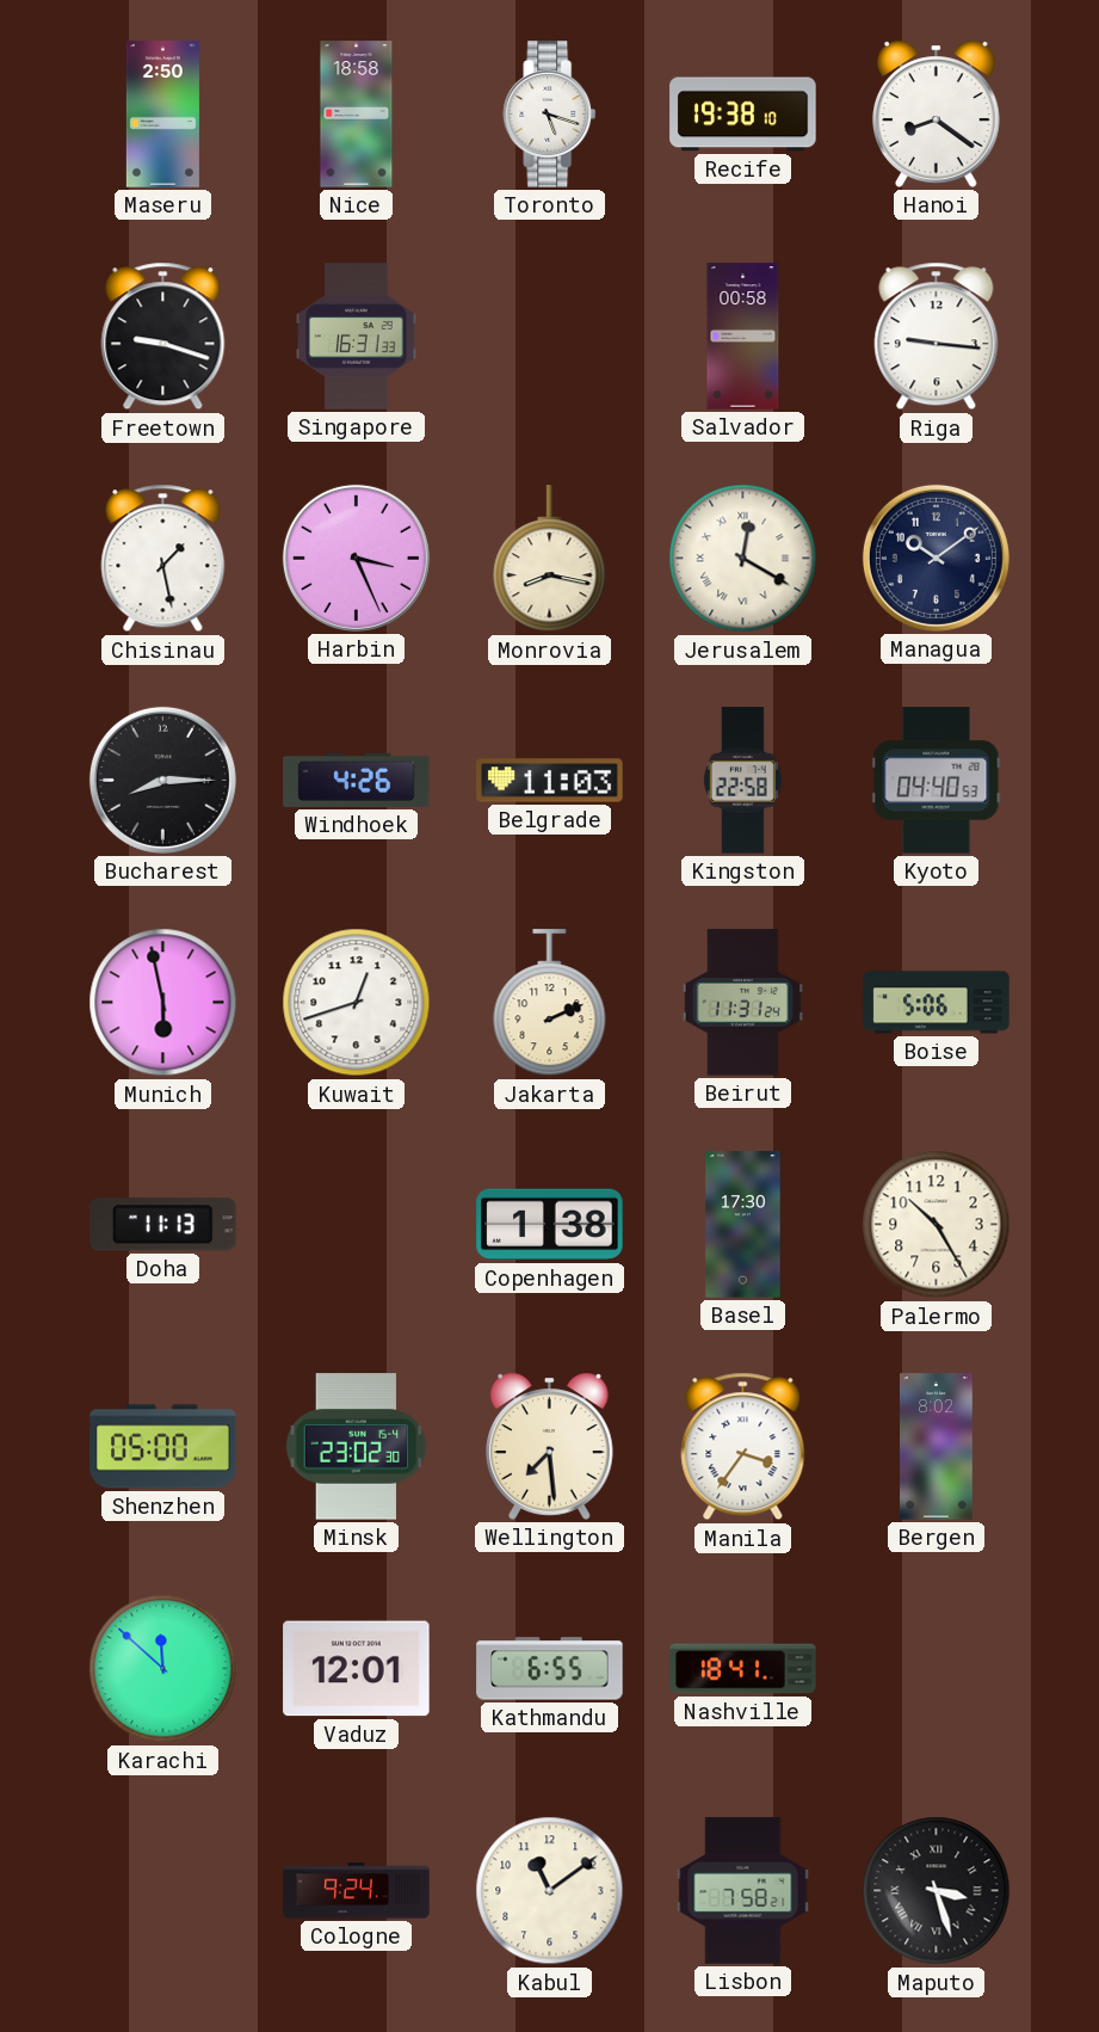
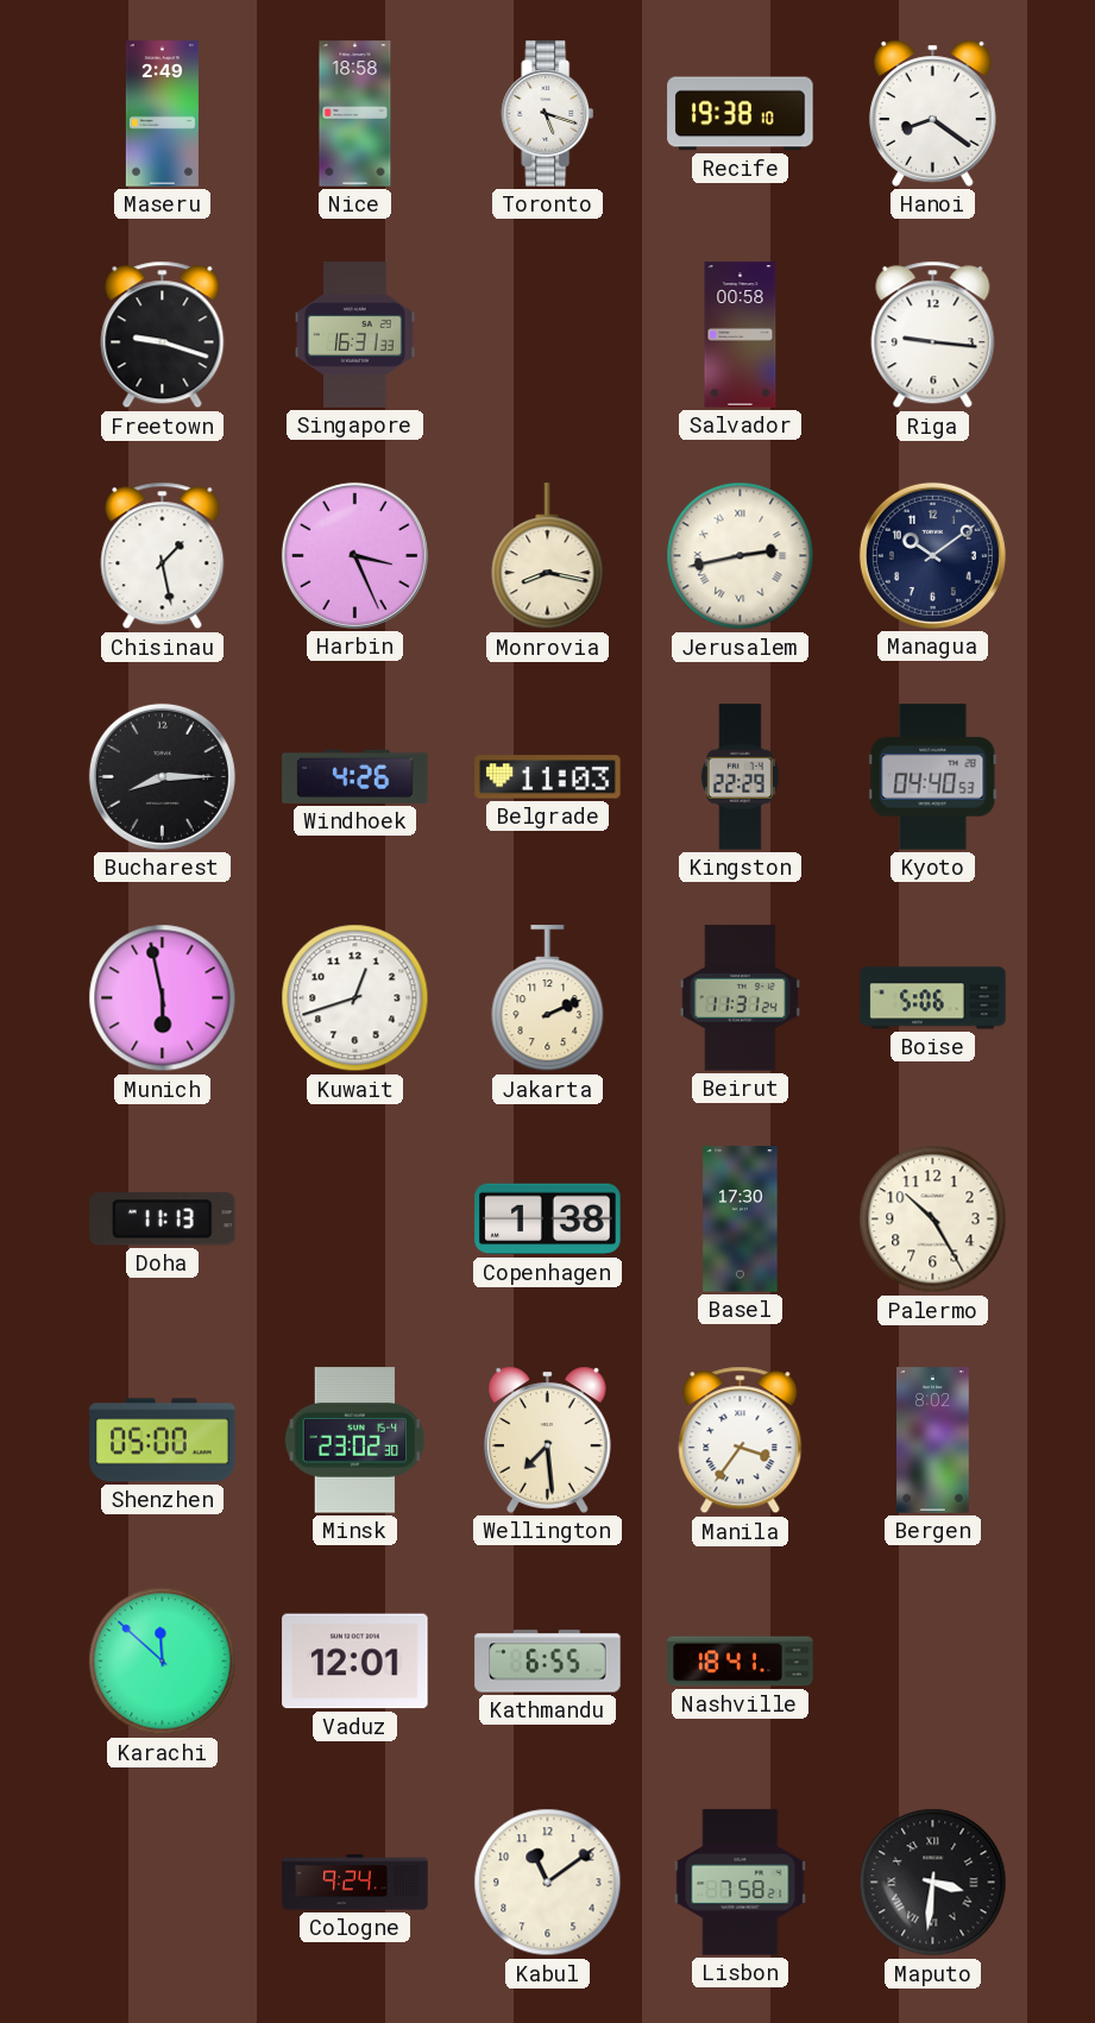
Maseru: 2:50 -> 2:49
Jerusalem: 12:20 -> 2:43
Kingston: 22:58 -> 22:29
Maputo: 3:27 -> 3:31
